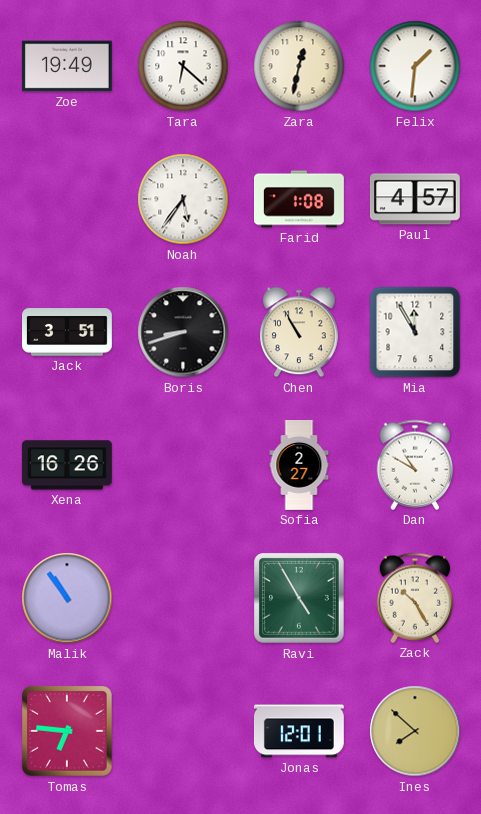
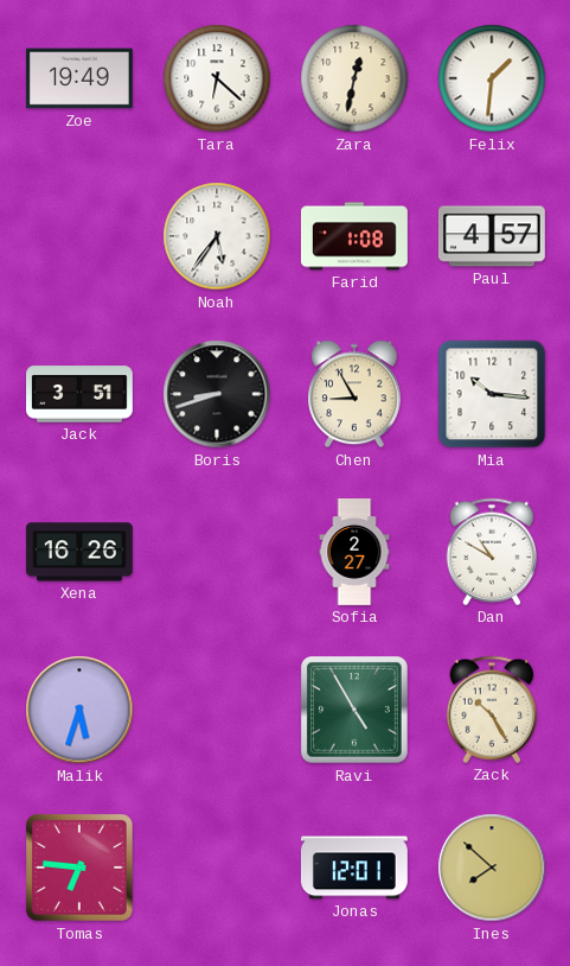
Chen: 10:55 -> 8:55
Mia: 11:55 -> 10:16
Malik: 10:54 -> 5:33
